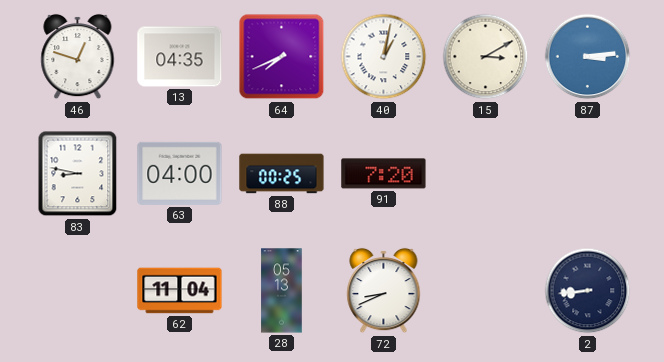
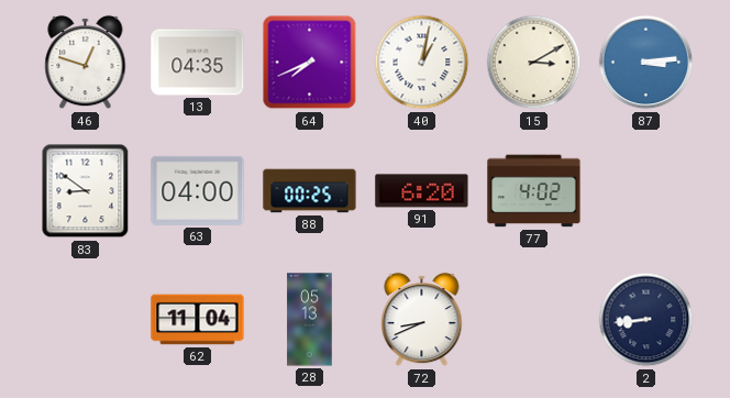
83: 8:47 -> 8:51
91: 7:20 -> 6:20
77: none -> 4:02
